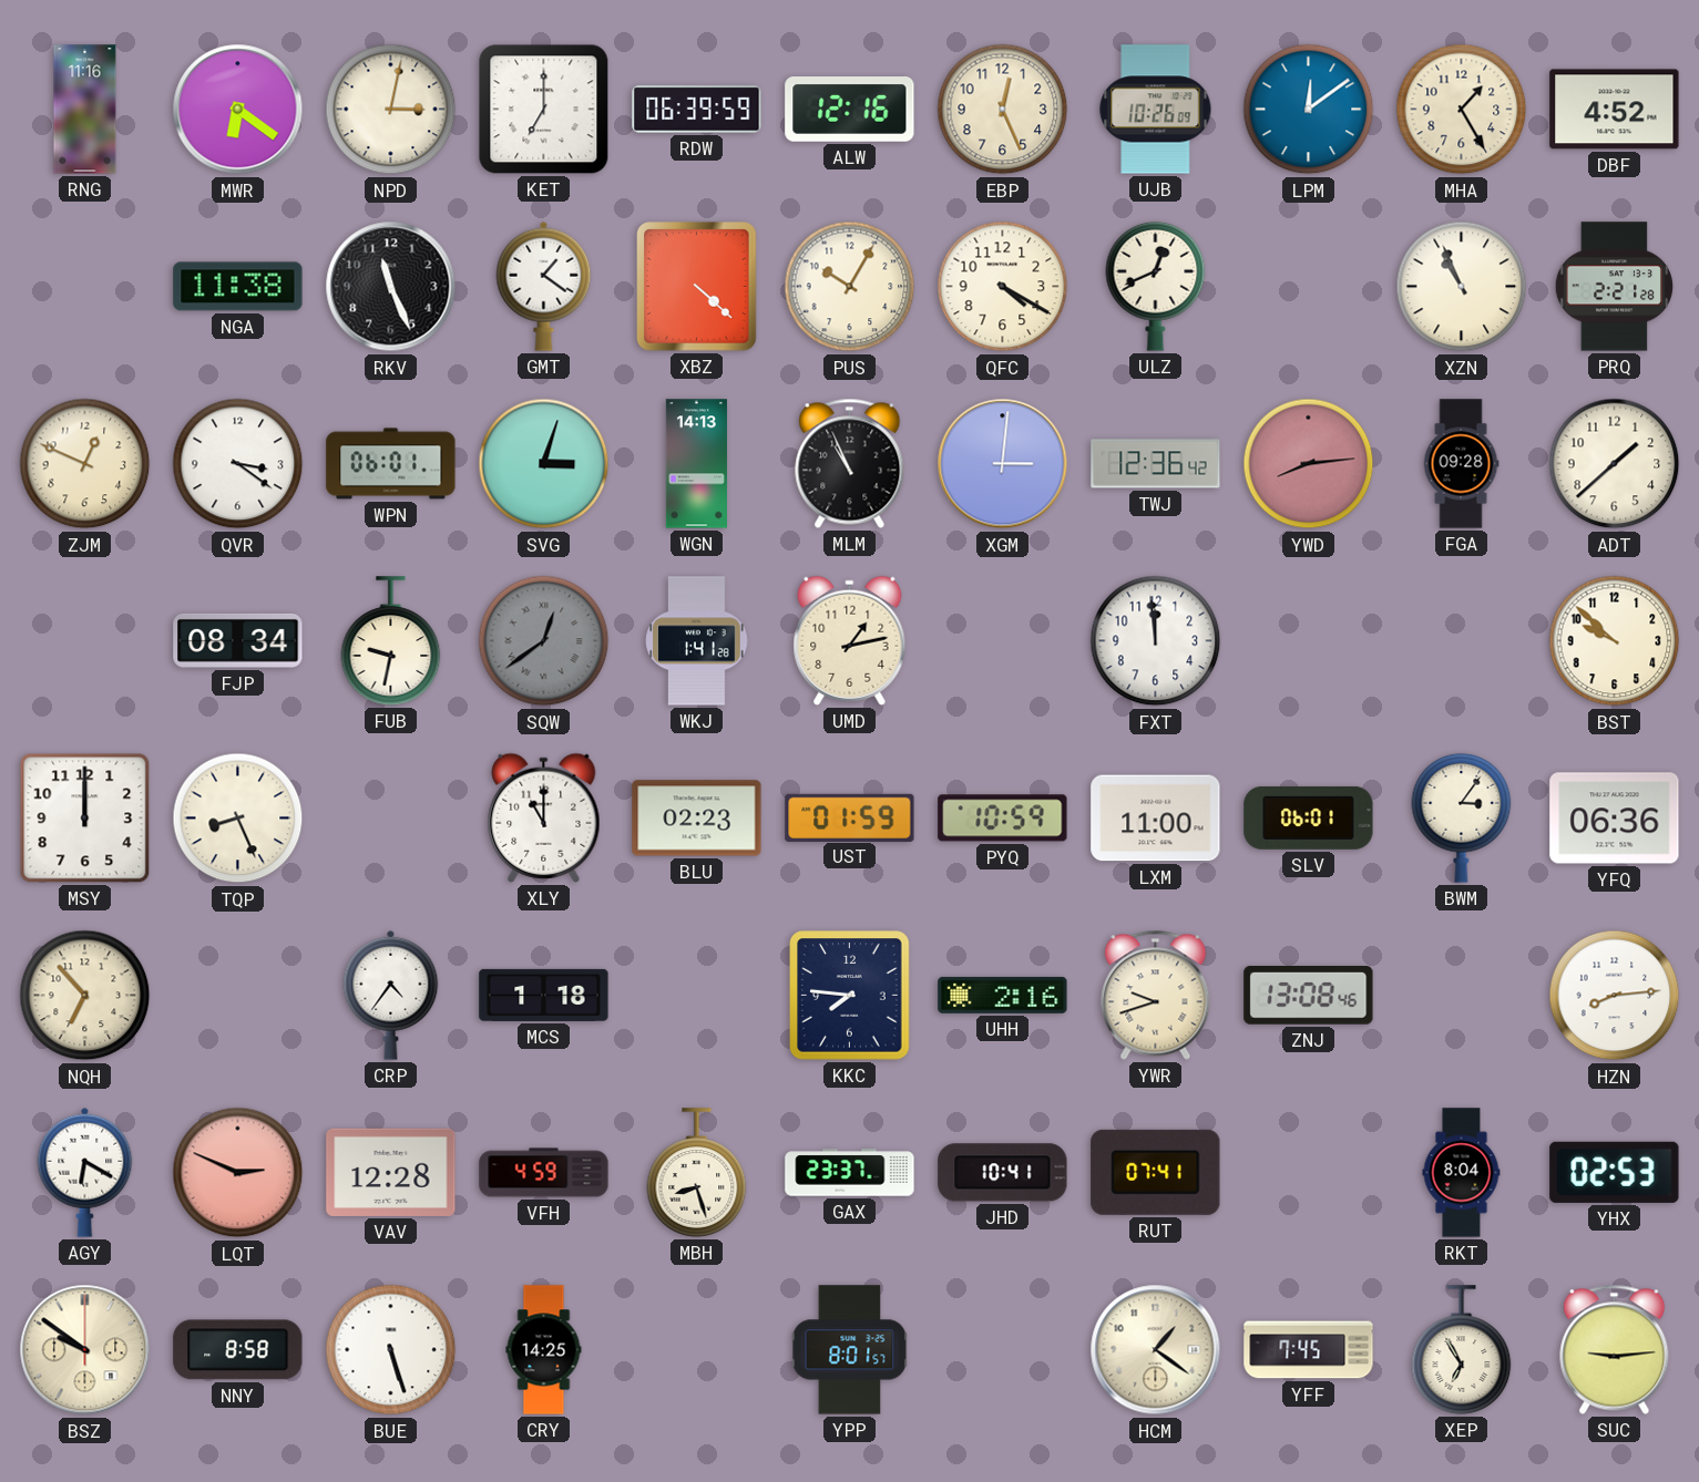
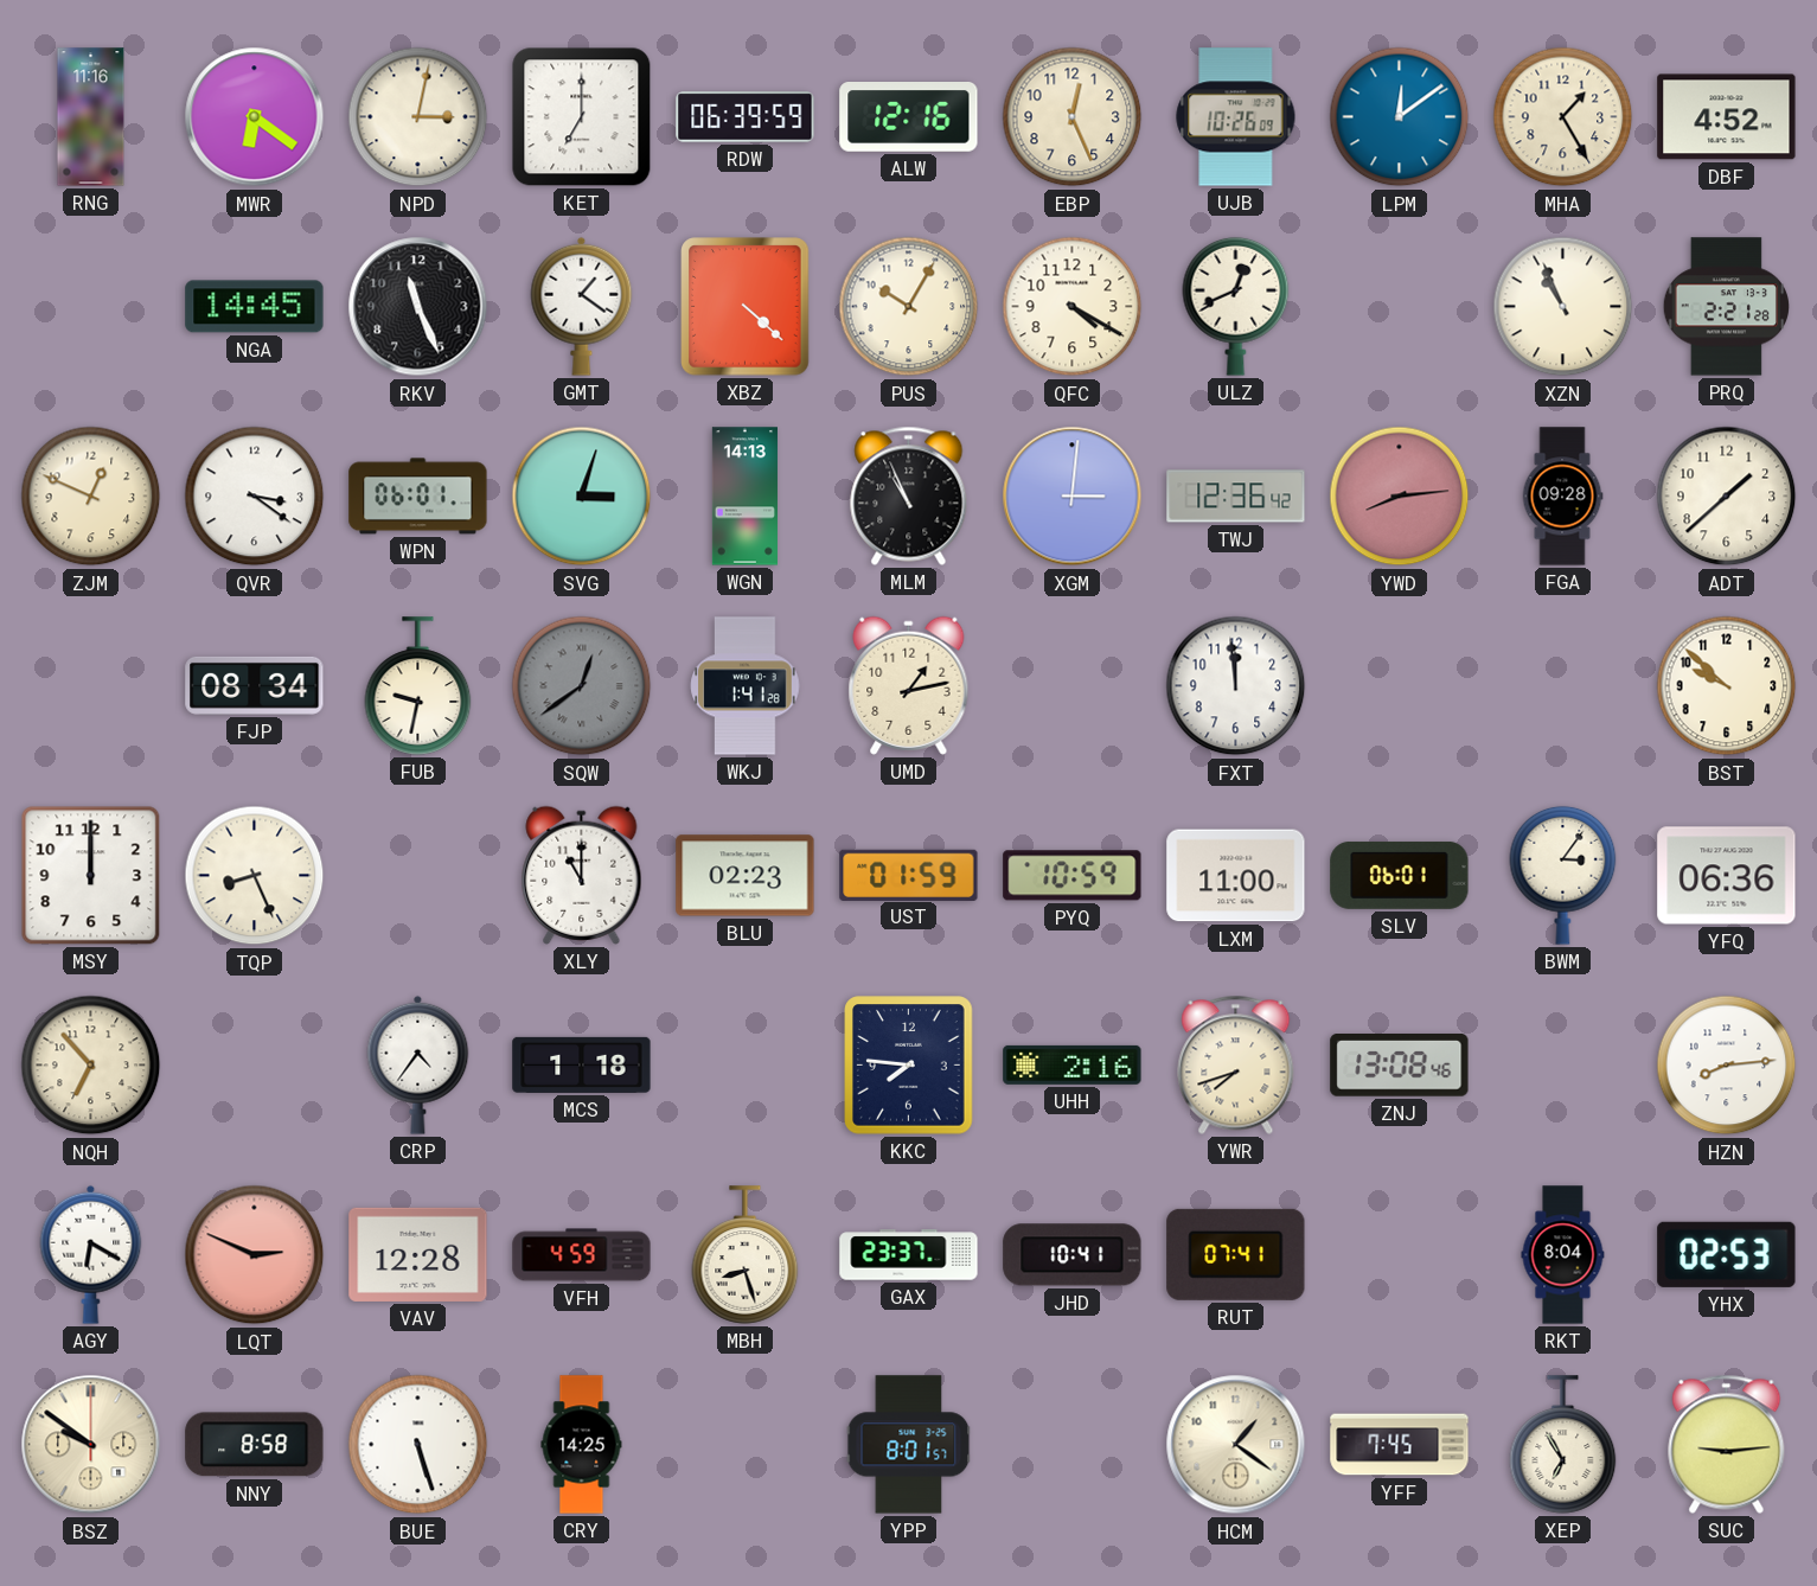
NGA: 11:38 -> 14:45
YWR: 9:42 -> 7:42
